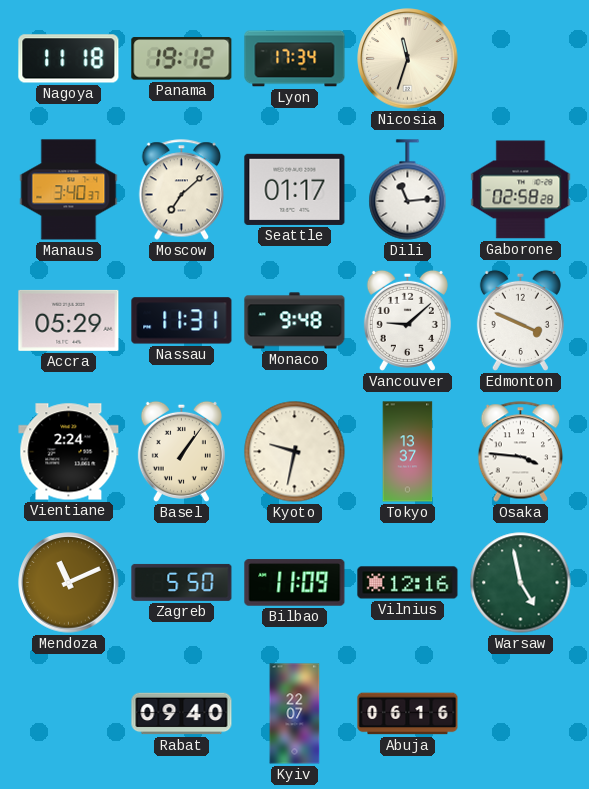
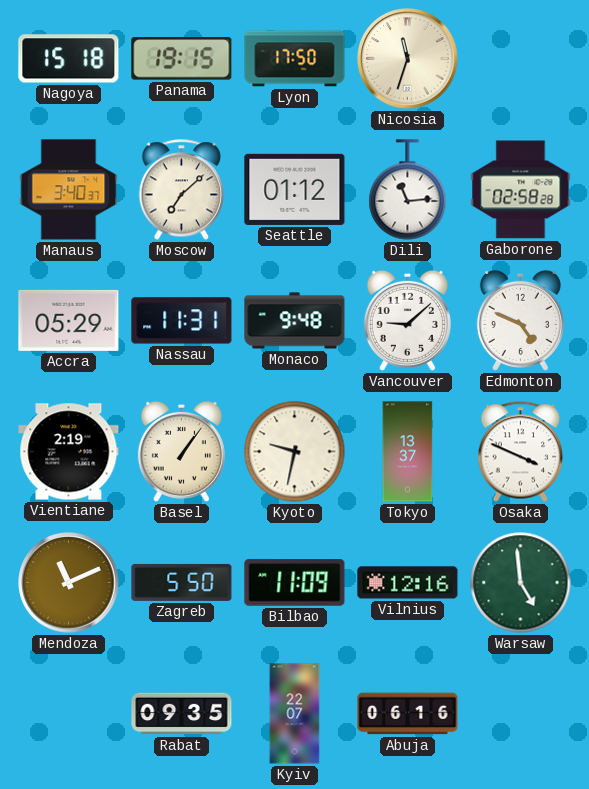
Nagoya: 11:18 -> 15:18
Panama: 19:12 -> 19:15
Lyon: 17:34 -> 17:50
Seattle: 01:17 -> 01:12
Edmonton: 3:49 -> 4:49
Vientiane: 2:24 -> 2:19
Osaka: 3:46 -> 3:49
Warsaw: 4:58 -> 4:59
Rabat: 09:40 -> 09:35
